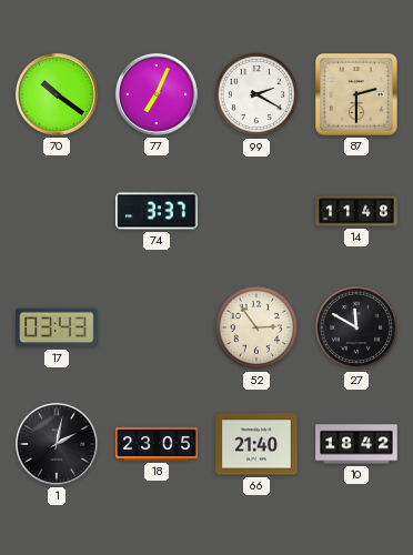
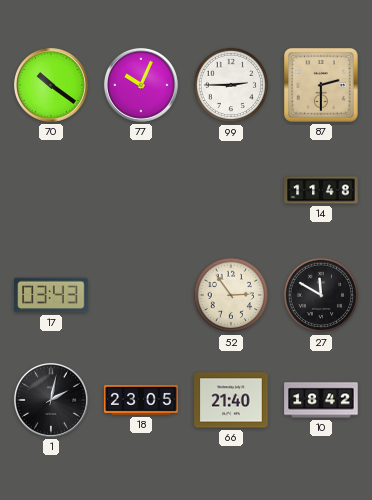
77: 7:04 -> 10:04
99: 2:20 -> 2:45
74: 3:37 -> none
